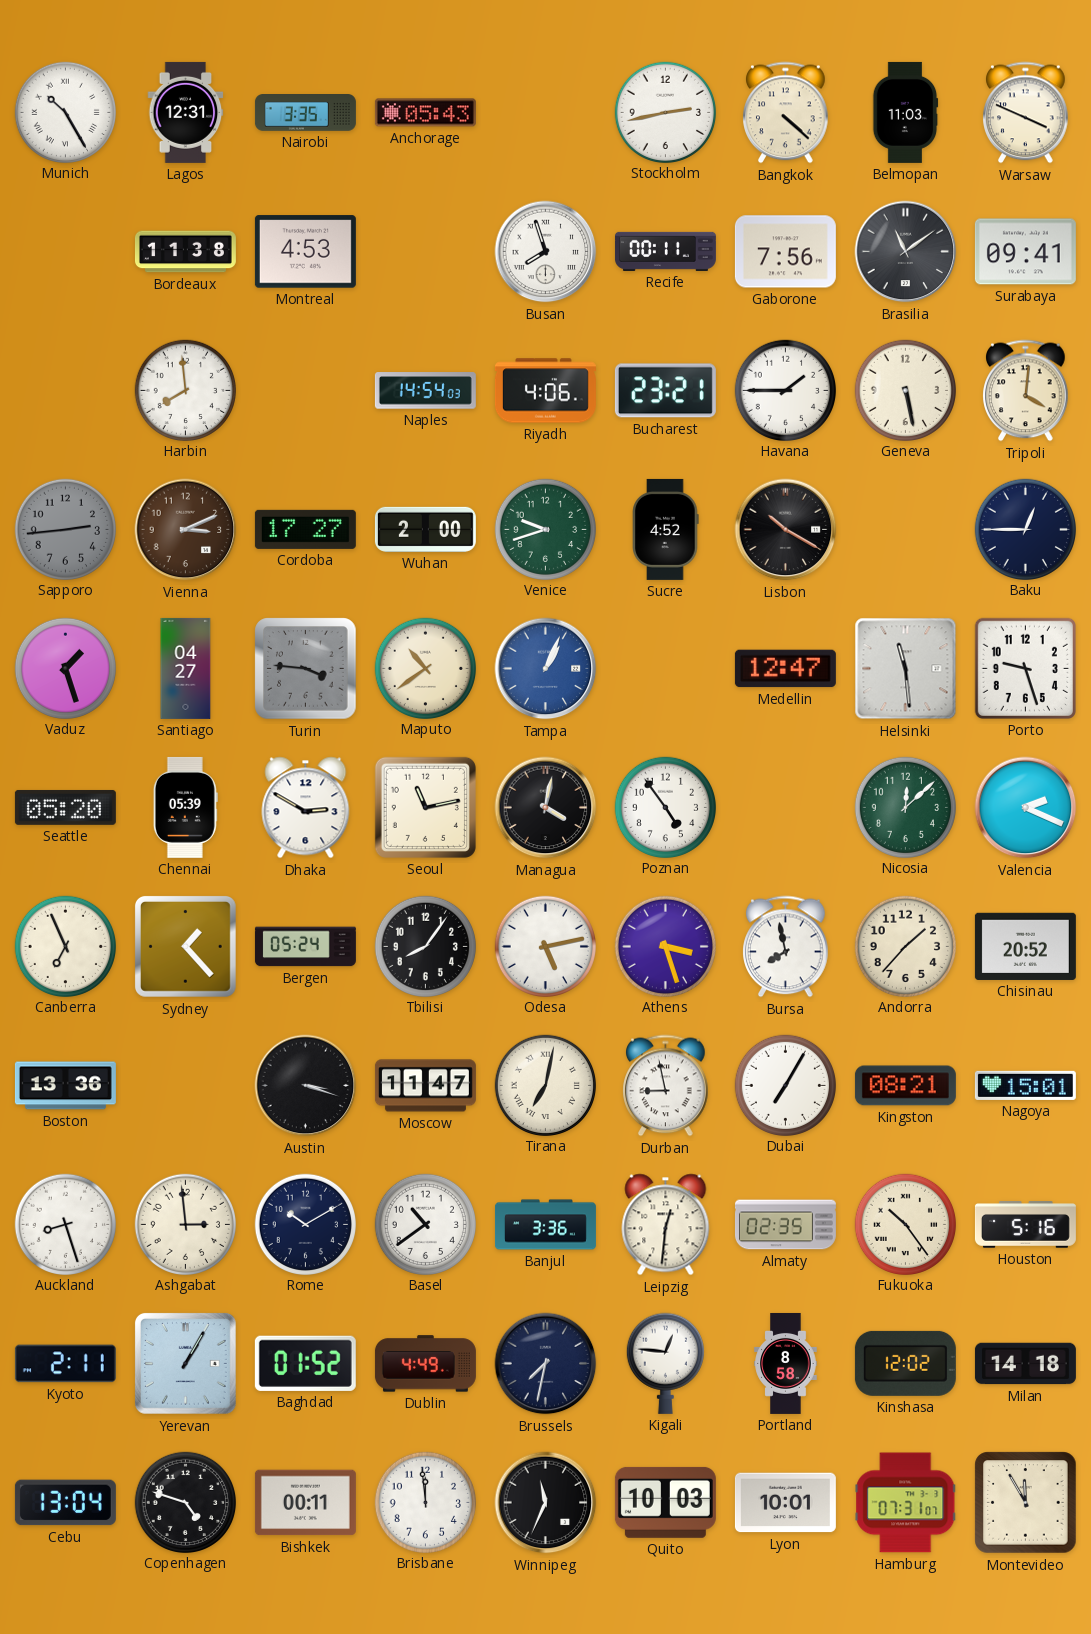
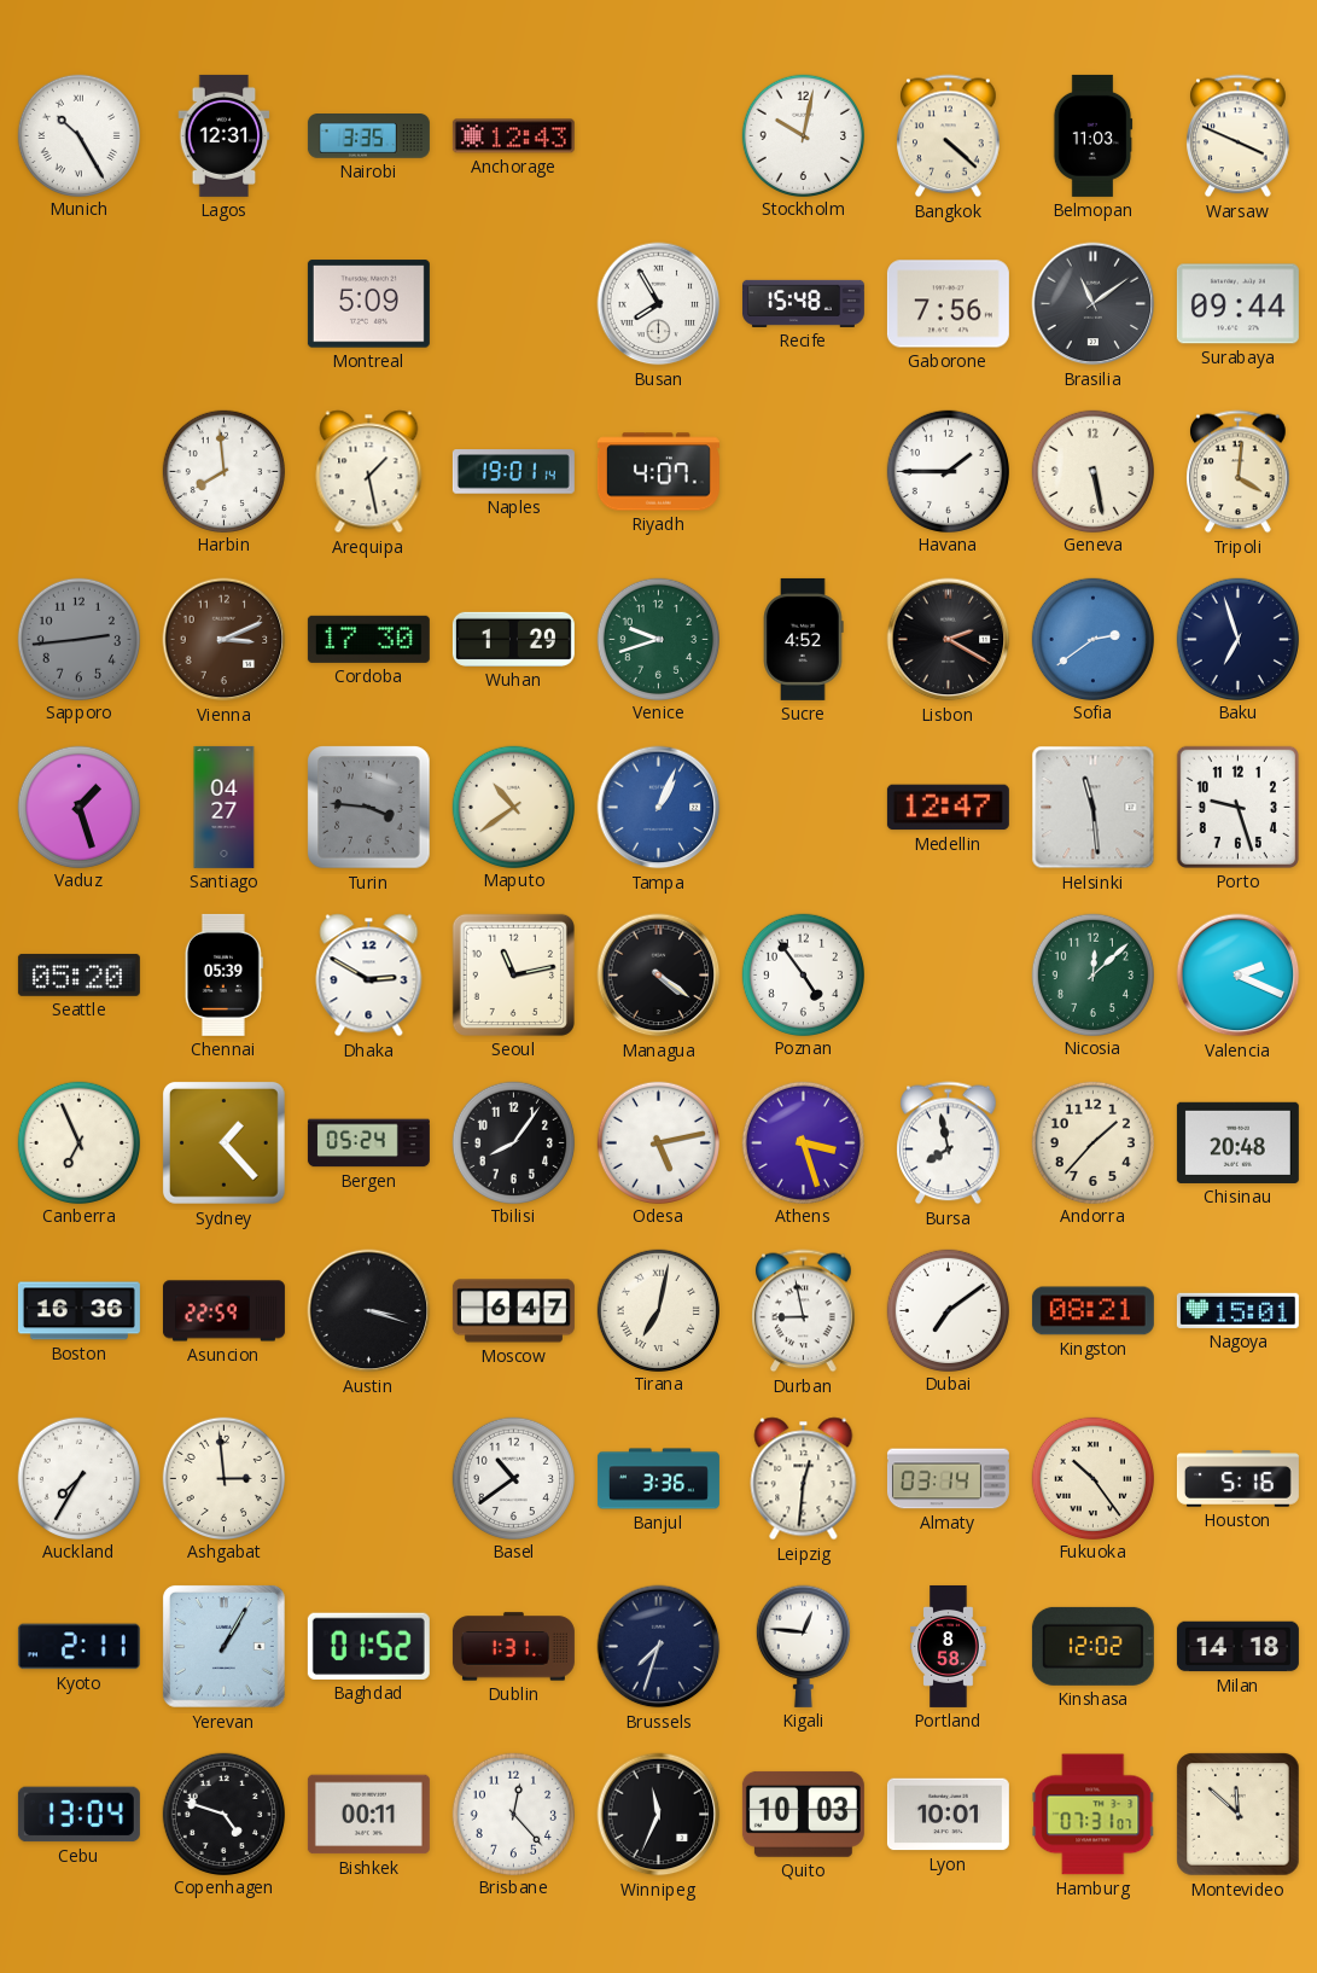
Anchorage: 05:43 -> 12:43
Stockholm: 2:43 -> 10:02
Bordeaux: 11:38 -> none
Montreal: 4:53 -> 5:09
Busan: 7:57 -> 7:55
Recife: 00:11 -> 15:48
Surabaya: 09:41 -> 09:44
Arequipa: none -> 1:28
Naples: 14:54 -> 19:01
Riyadh: 4:06 -> 4:07
Bucharest: 23:21 -> none
Cordoba: 17:27 -> 17:30
Wuhan: 2:00 -> 1:29
Lisbon: 10:20 -> 2:20
Sofia: none -> 2:39
Baku: 12:45 -> 6:57
Managua: 4:02 -> 4:21
Chisinau: 20:52 -> 20:48
Boston: 13:36 -> 16:36
Asuncion: none -> 22:59
Moscow: 11:47 -> 6:47
Dubai: 7:05 -> 7:09
Auckland: 8:27 -> 7:35
Rome: 10:10 -> none
Almaty: 02:35 -> 03:14
Dublin: 4:49 -> 1:31
Brussels: 7:32 -> 7:33
Brisbane: 11:59 -> 12:23
Montevideo: 11:55 -> 11:52
